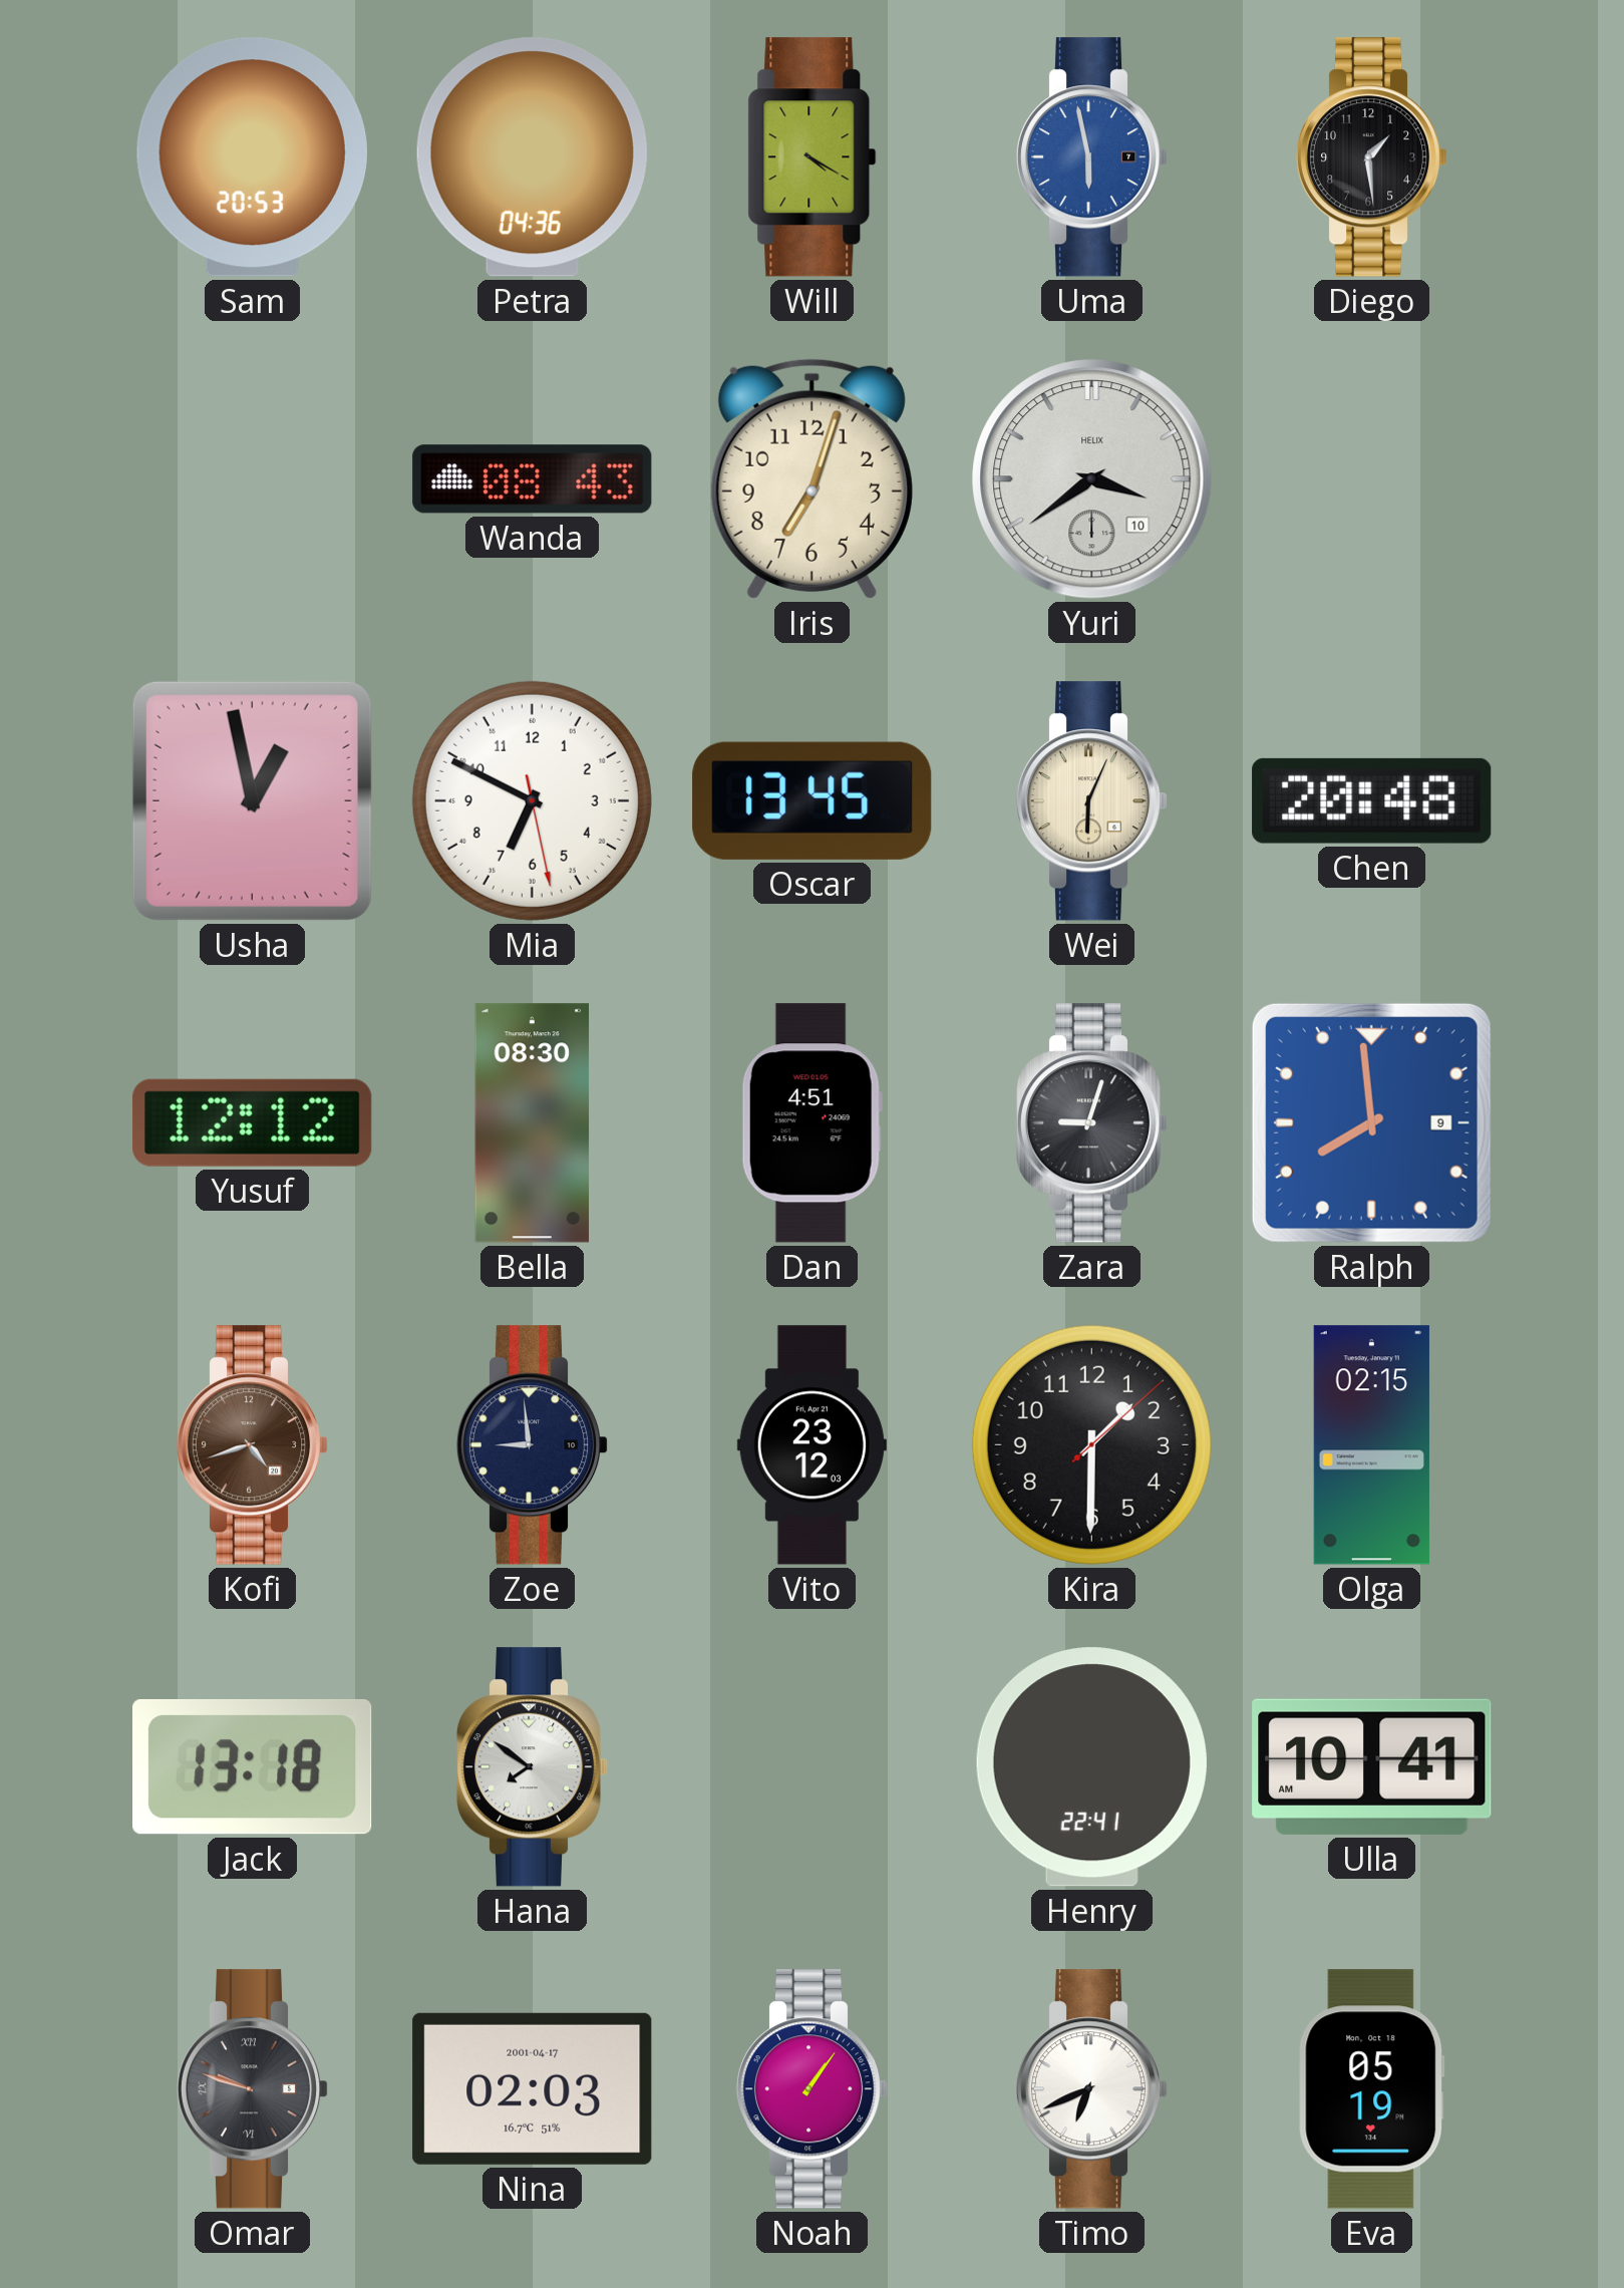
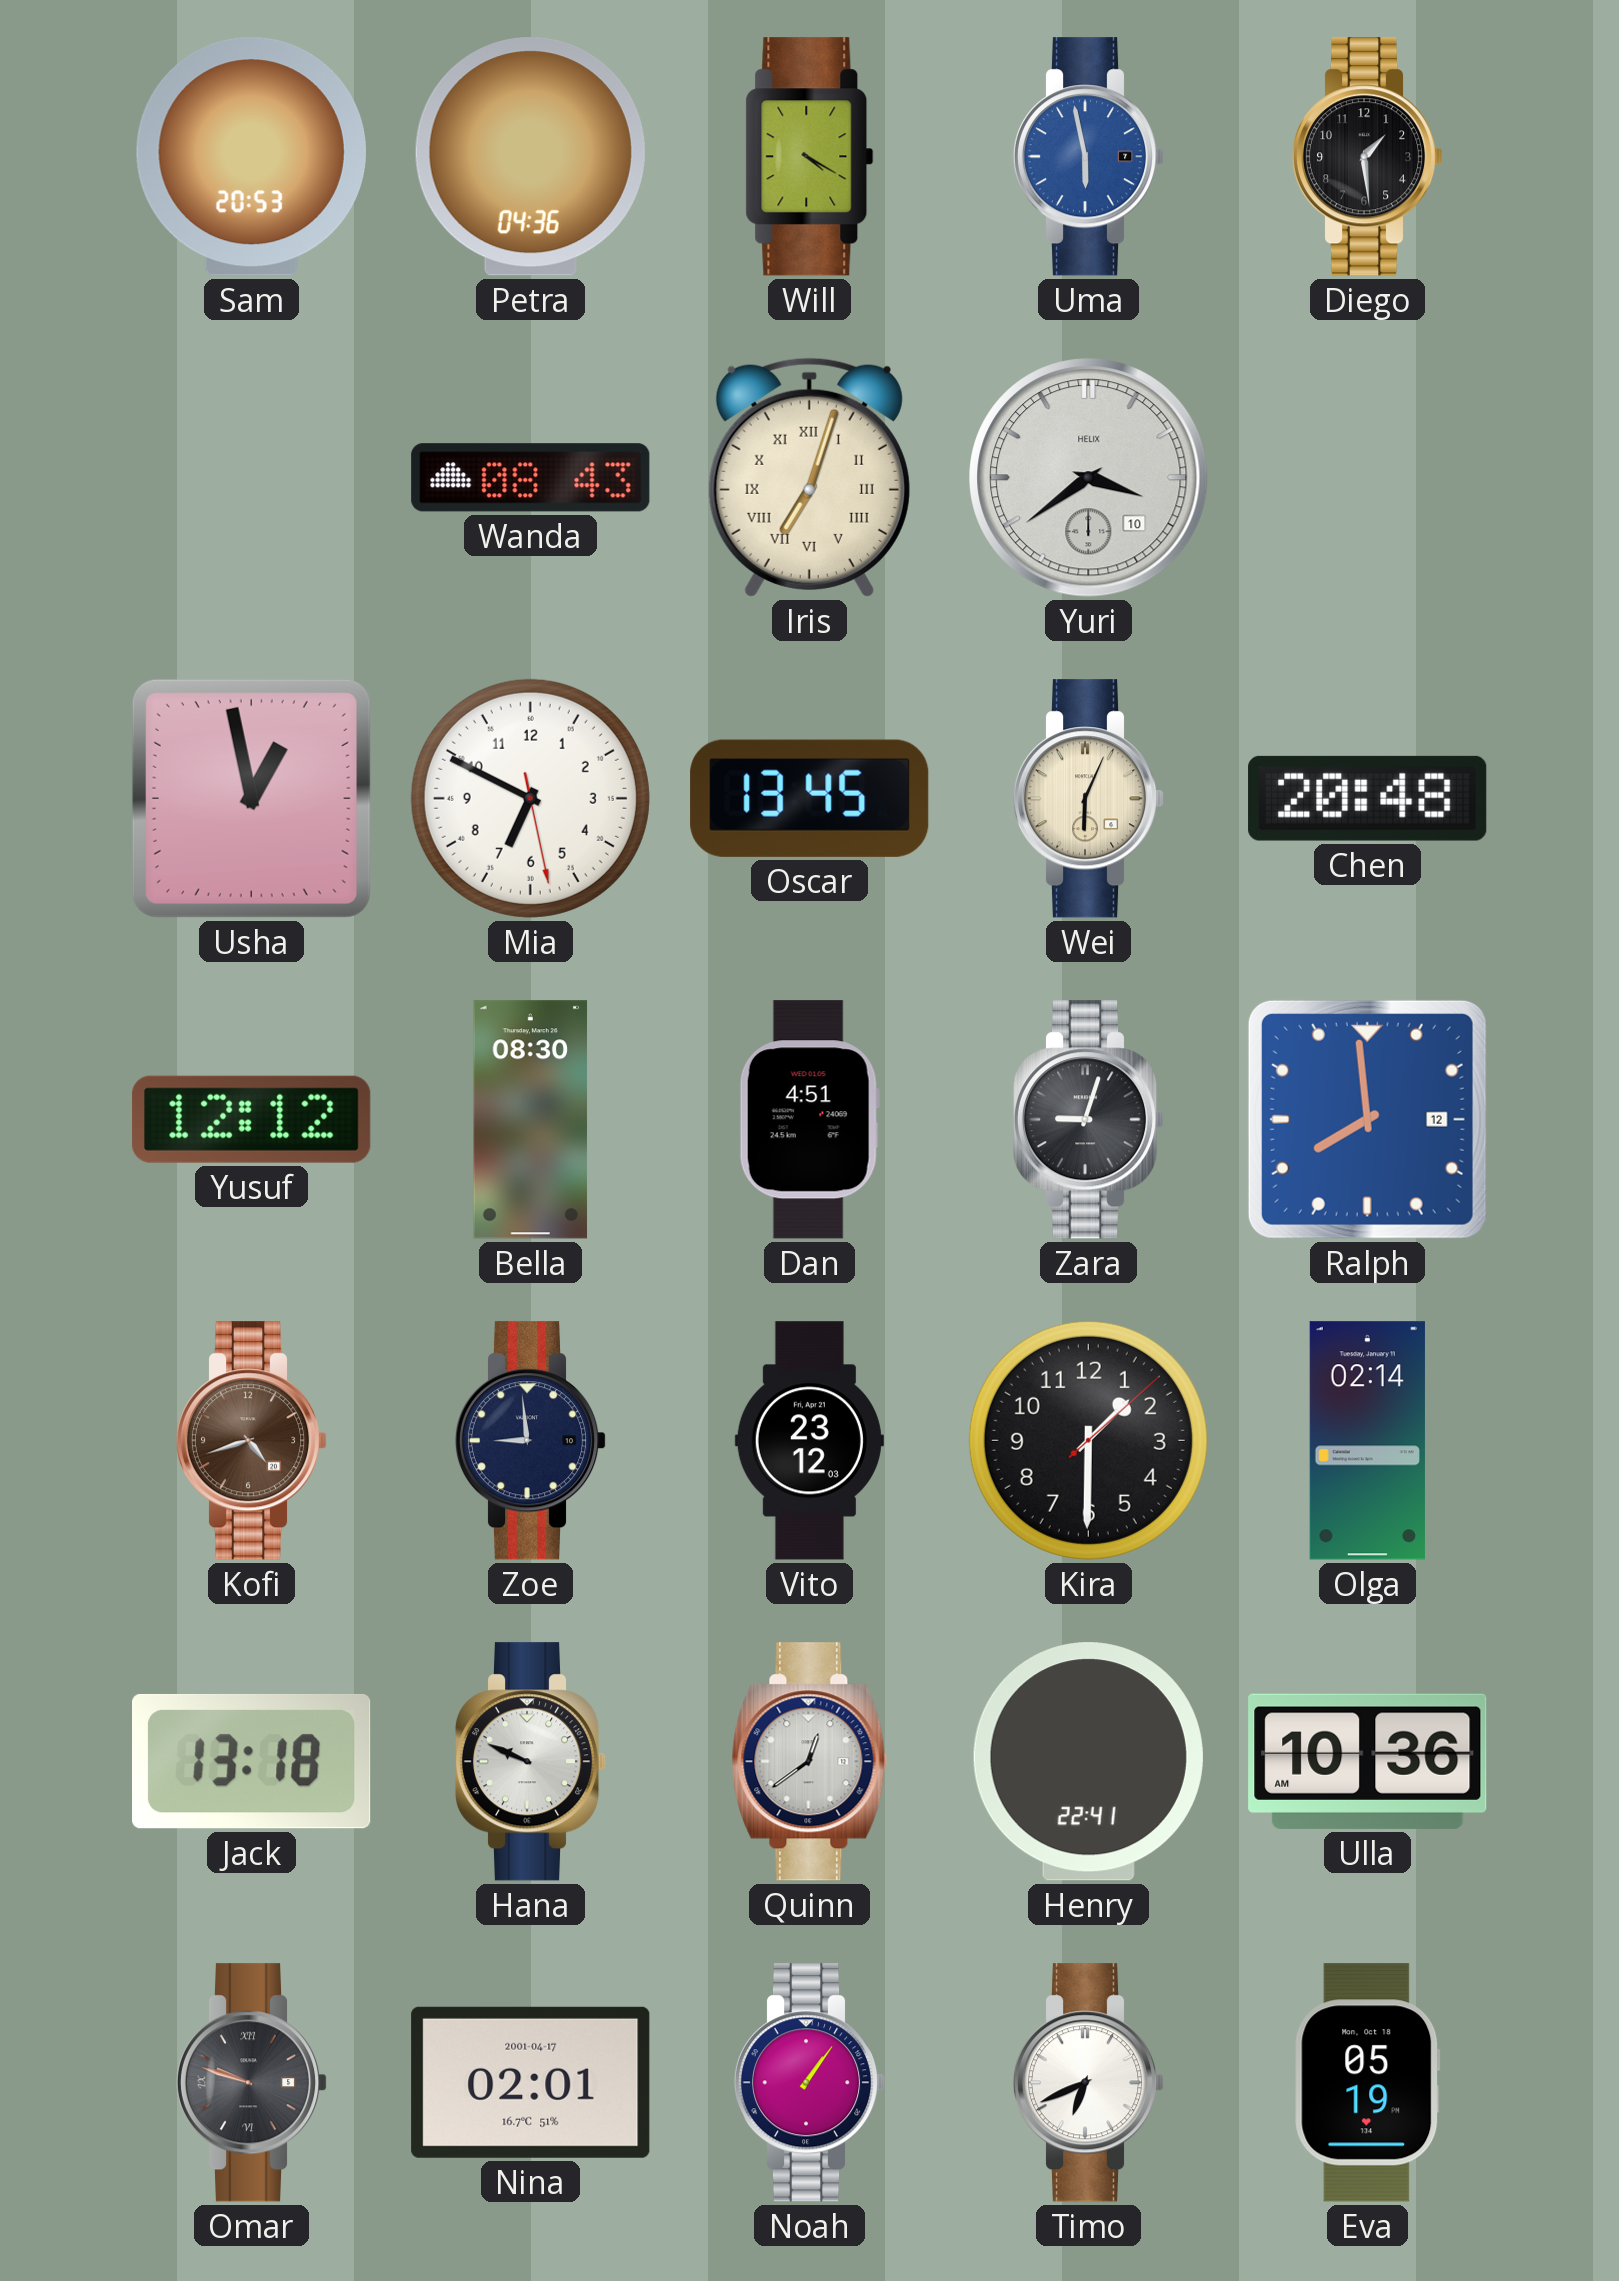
Iris numerals: Arabic -> Roman
Ralph date: 9 -> 12
Olga: 02:15 -> 02:14
Hana: 7:51 -> 9:49
Quinn: none -> 12:39
Ulla: 10:41 -> 10:36
Nina: 02:03 -> 02:01
